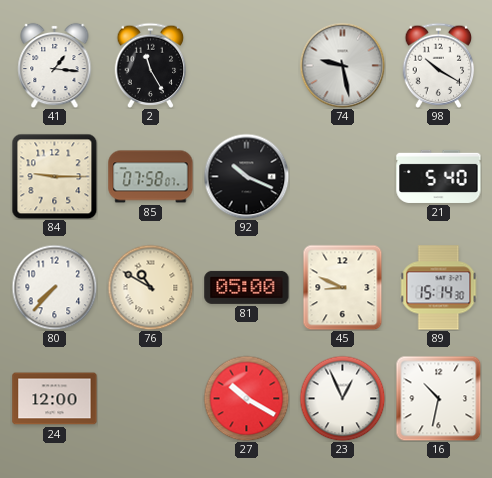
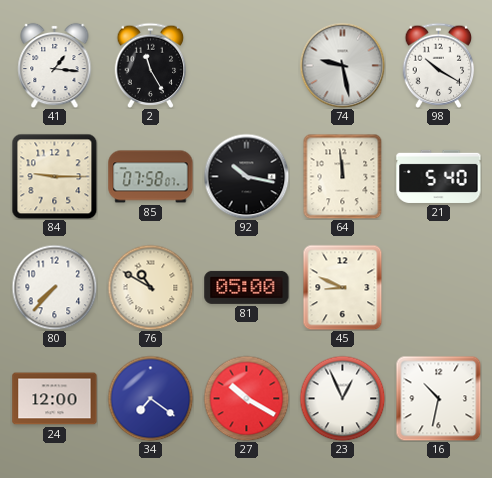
92: 10:19 -> 10:17
64: none -> 11:59
89: 15:14 -> none
34: none -> 7:21
